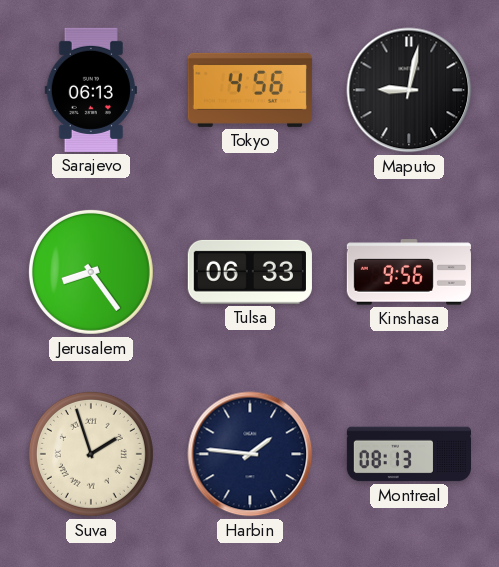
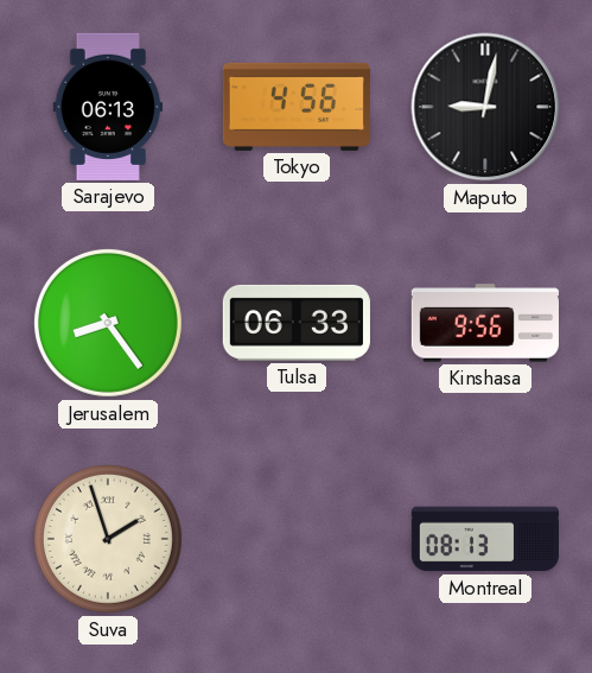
Harbin: 1:46 -> none
